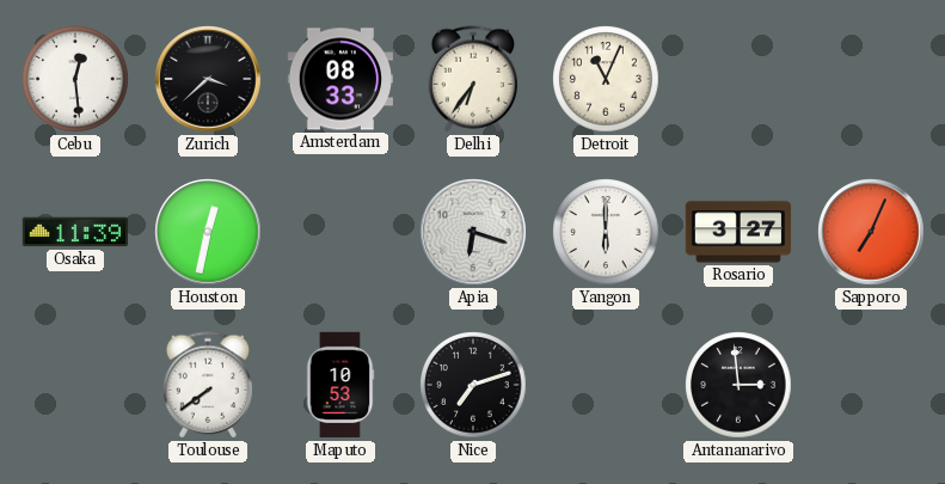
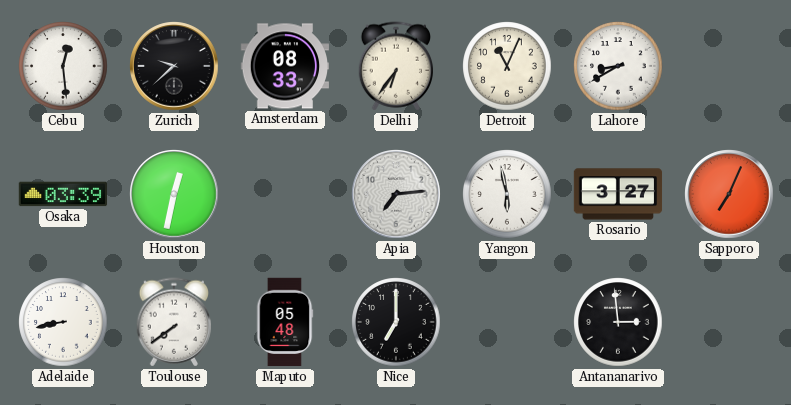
Zurich: 3:38 -> 9:38
Lahore: none -> 8:40
Osaka: 11:39 -> 03:39
Apia: 6:18 -> 7:14
Yangon: 6:00 -> 5:58
Adelaide: none -> 8:43
Maputo: 10:53 -> 05:48
Nice: 7:12 -> 7:00
